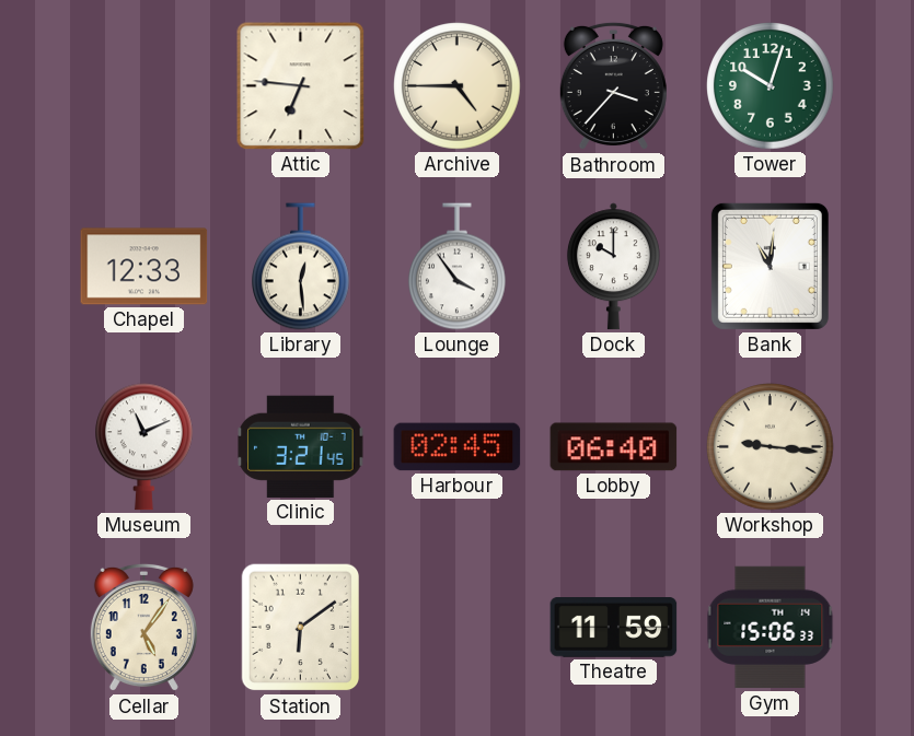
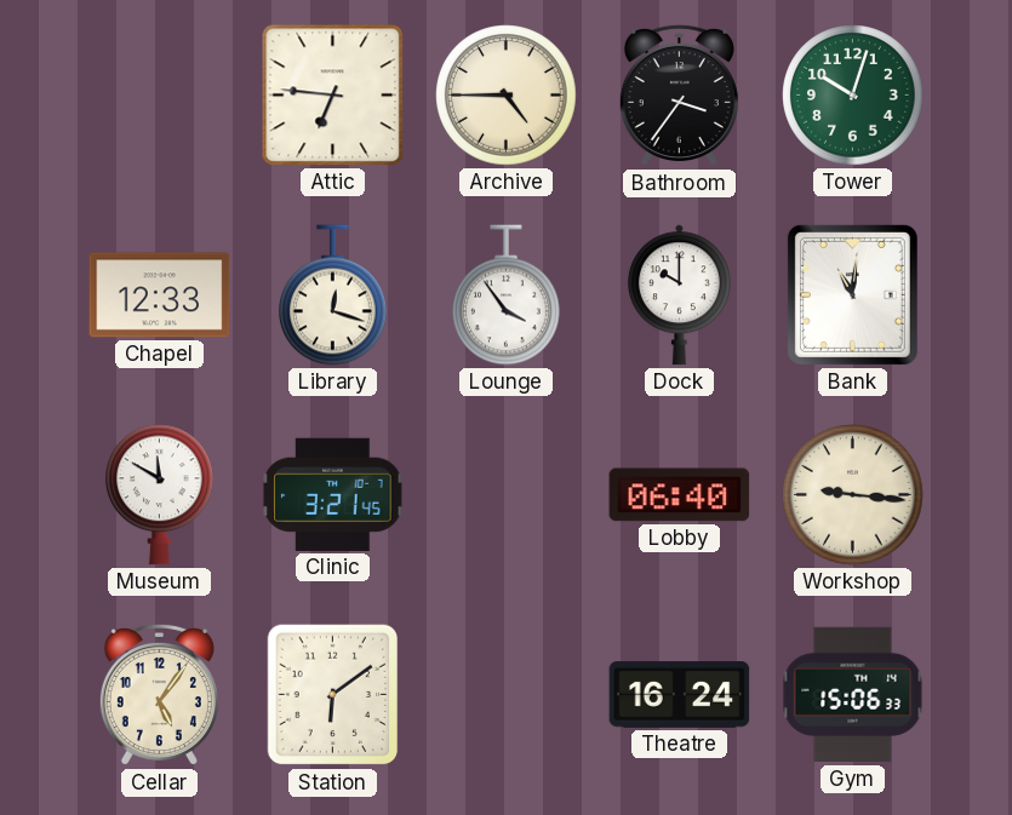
Bathroom: 3:37 -> 3:36
Library: 12:29 -> 12:18
Museum: 11:11 -> 11:50
Harbour: 02:45 -> none
Theatre: 11:59 -> 16:24
